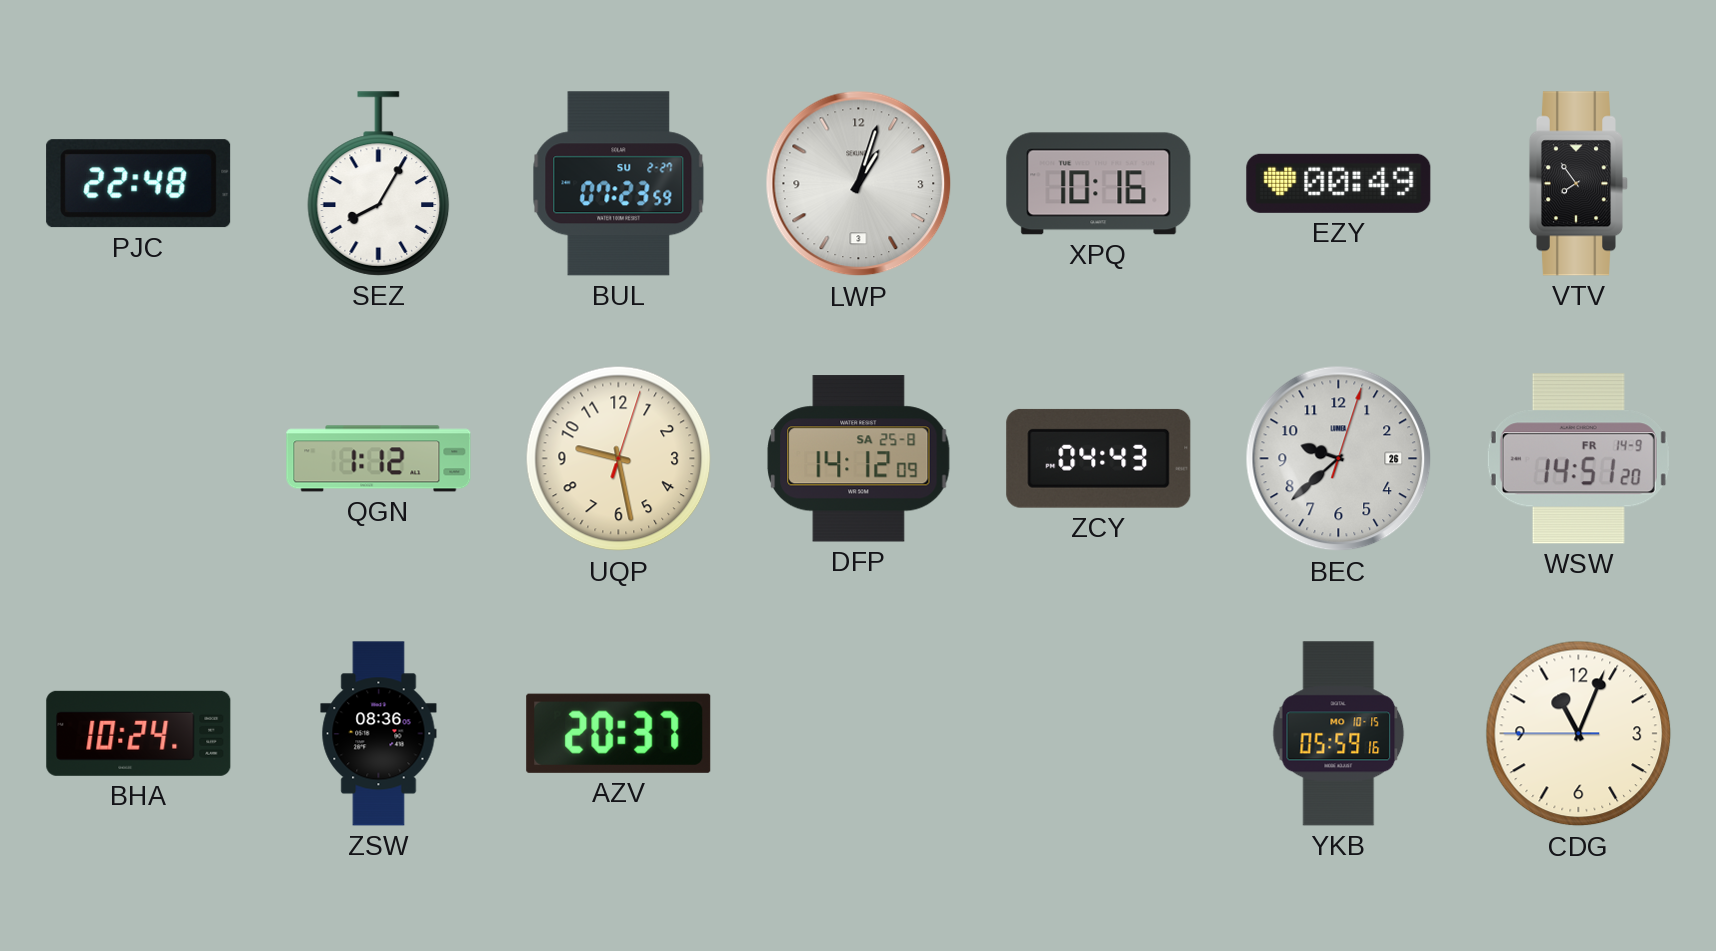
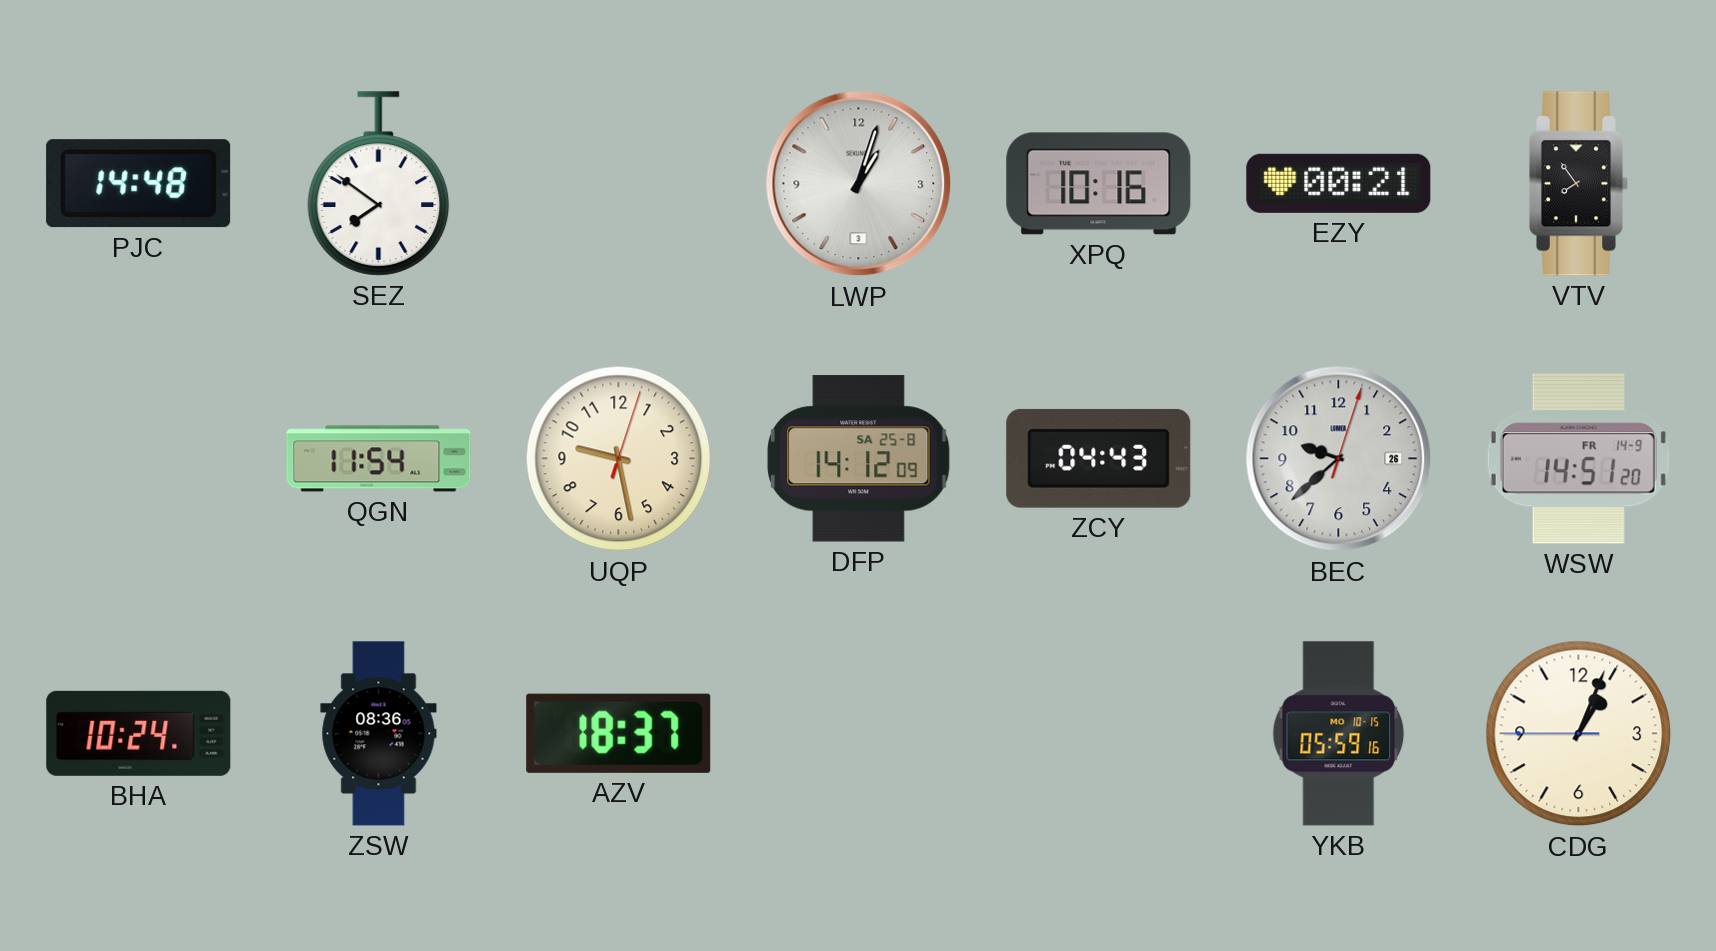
PJC: 22:48 -> 14:48
SEZ: 8:05 -> 7:51
BUL: 07:23 -> none
EZY: 00:49 -> 00:21
QGN: 1:12 -> 11:54
AZV: 20:37 -> 18:37
CDG: 11:03 -> 1:03
